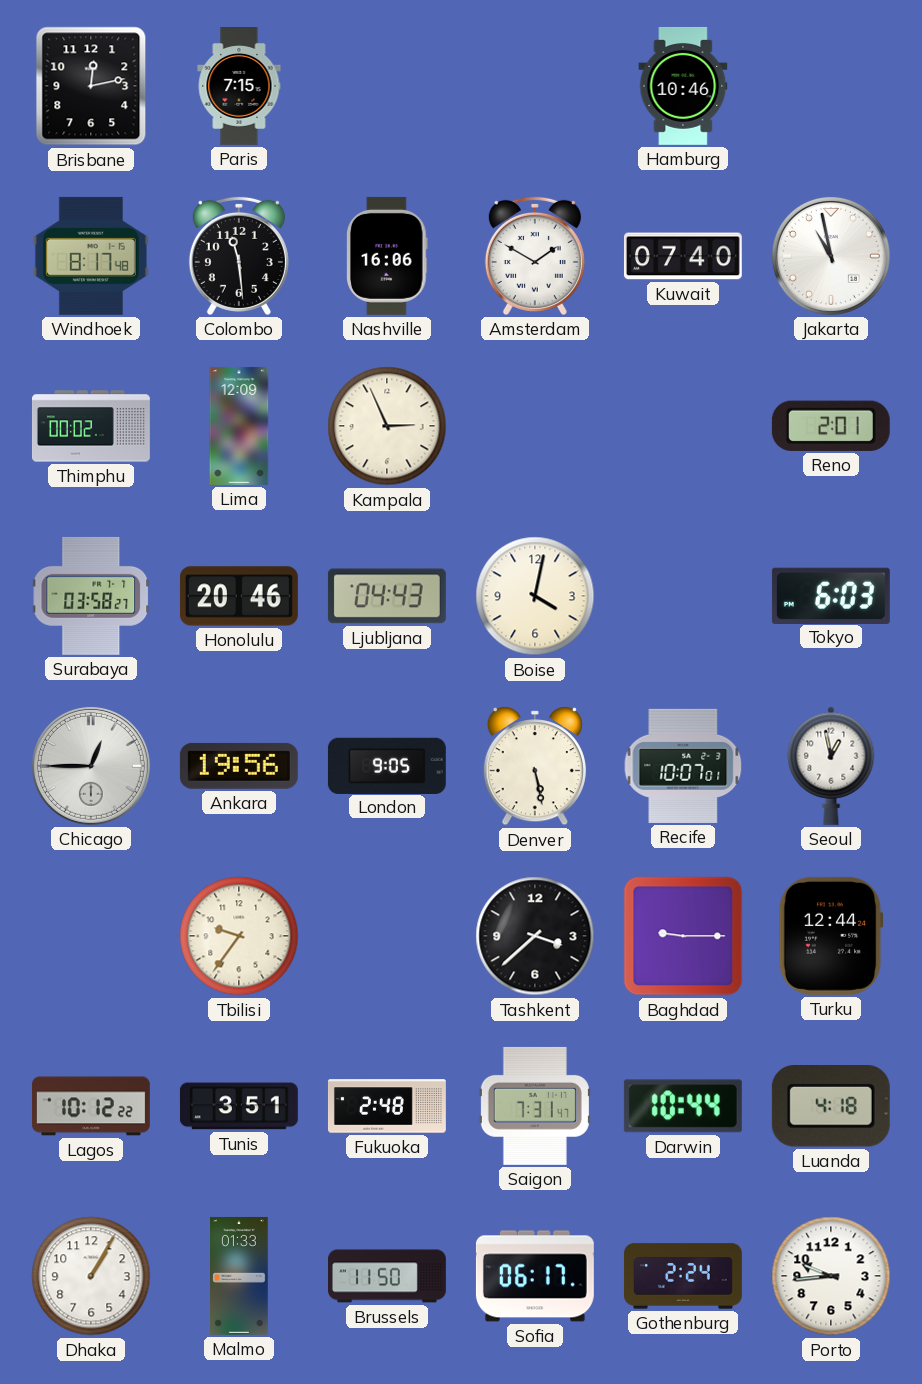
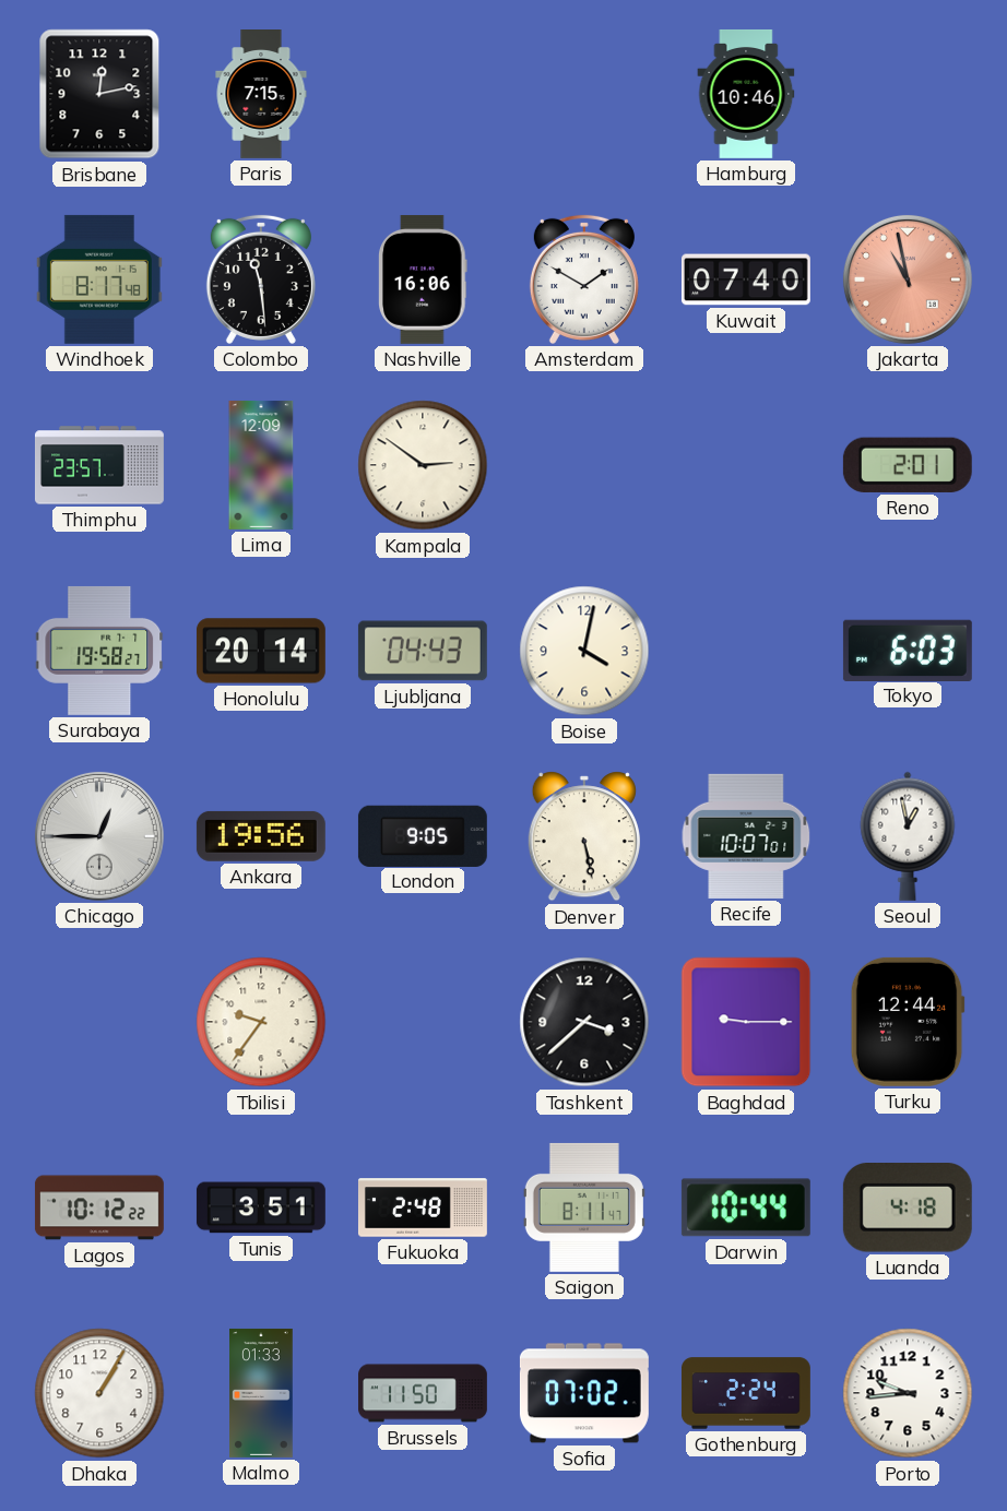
Jakarta dial: white -> salmon
Thimphu: 00:02 -> 23:57
Kampala: 2:56 -> 2:51
Surabaya: 03:58 -> 19:58
Honolulu: 20:46 -> 20:14
Saigon: 7:31 -> 8:11
Sofia: 06:17 -> 07:02
